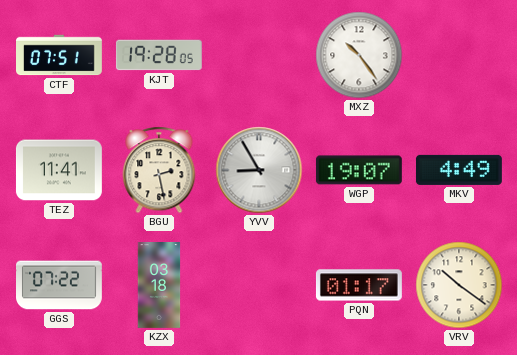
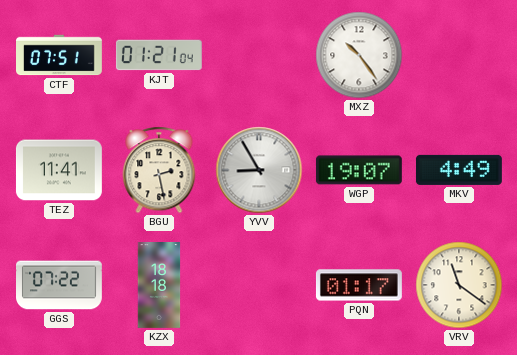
KJT: 19:28 -> 01:21
KZX: 03:18 -> 18:18
VRV: 10:21 -> 11:21
